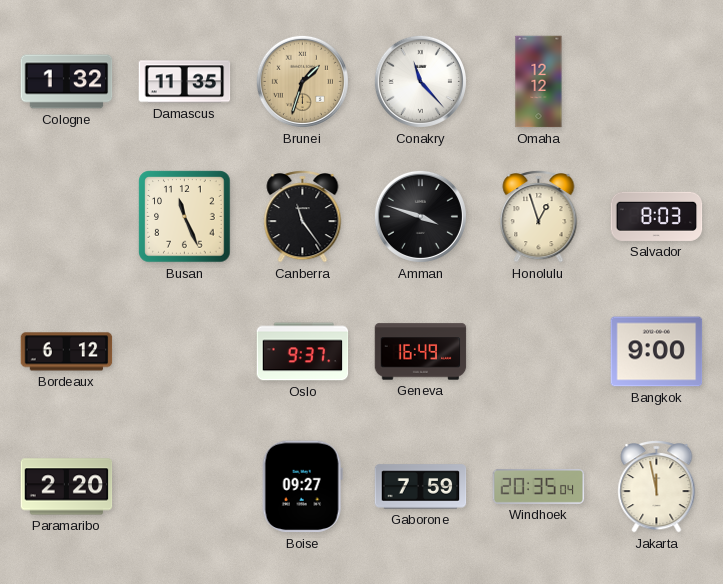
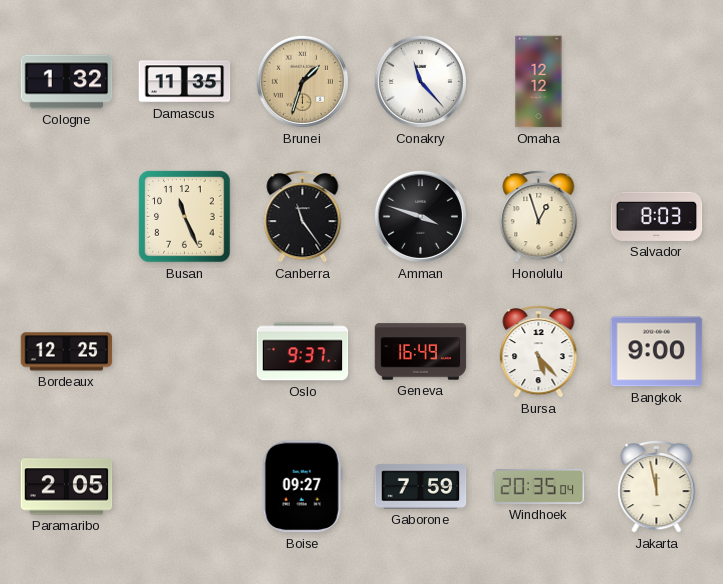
Bordeaux: 6:12 -> 12:25
Bursa: none -> 5:23
Paramaribo: 2:20 -> 2:05
